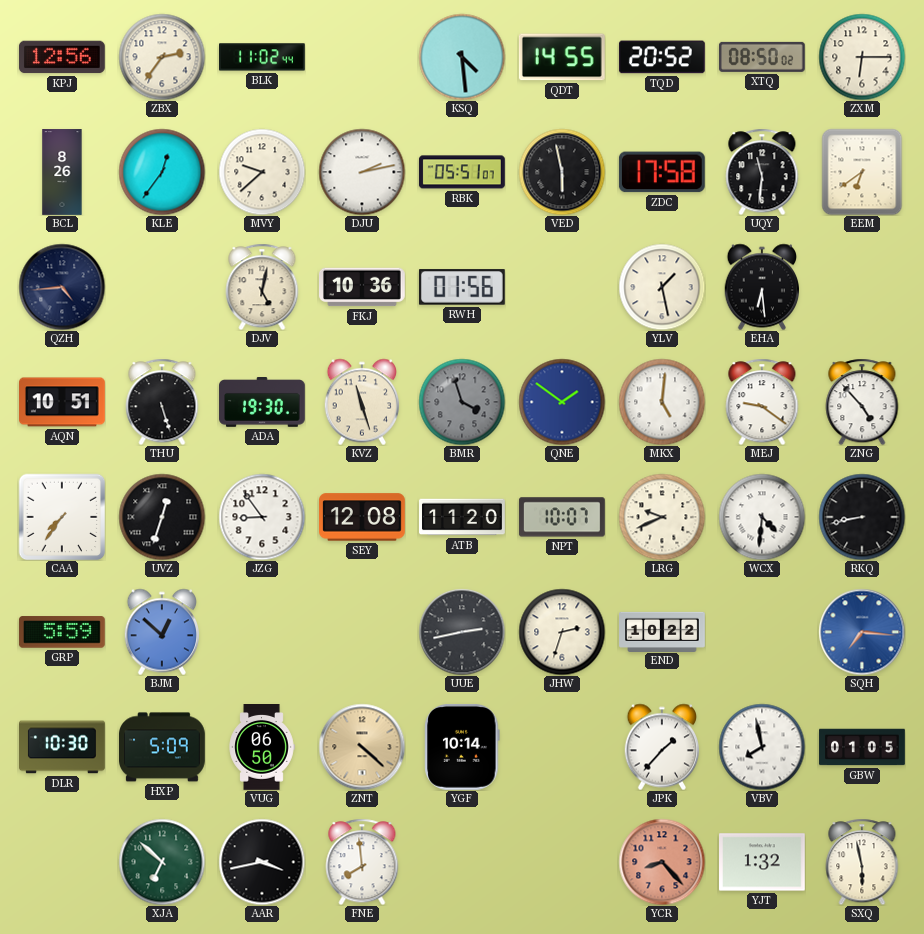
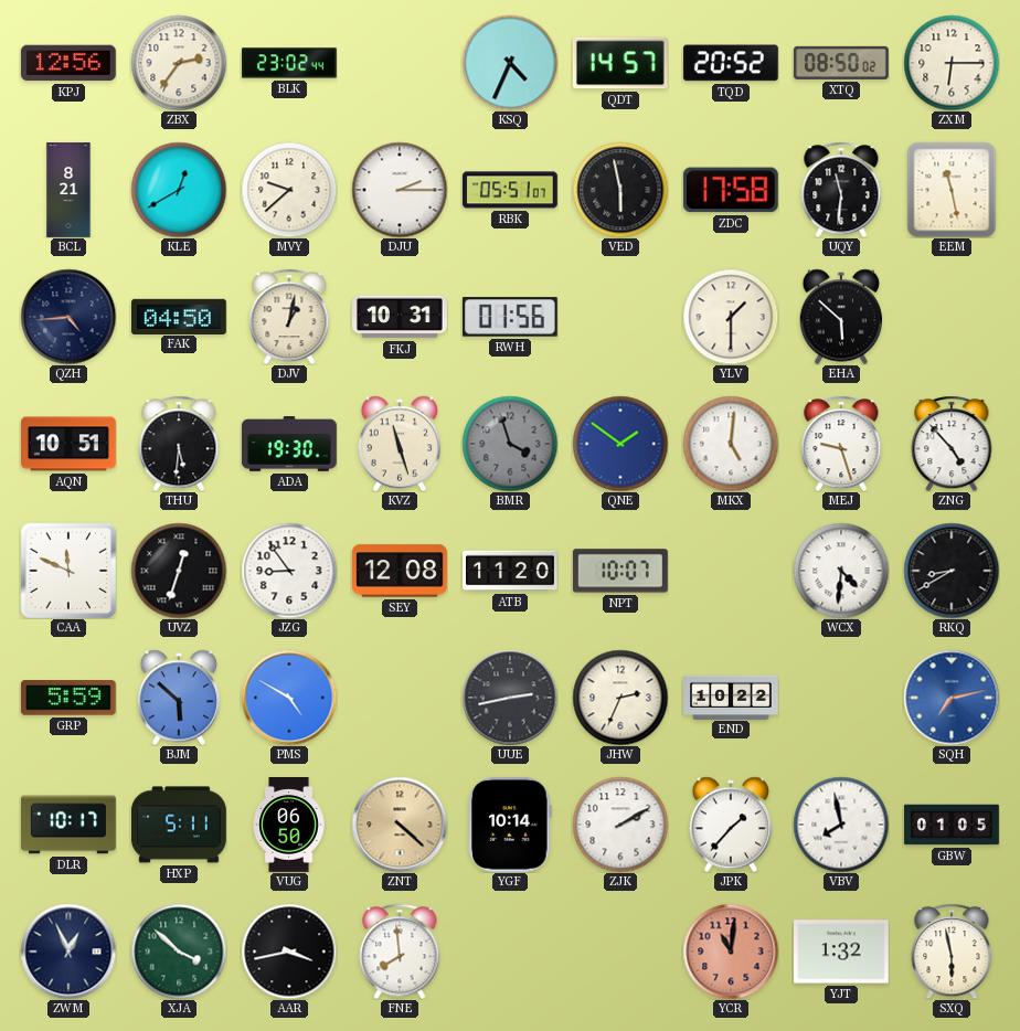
BLK: 11:02 -> 23:02
KSQ: 4:29 -> 4:34
QDT: 14:55 -> 14:57
BCL: 8:26 -> 8:21
KLE: 12:36 -> 12:40
DJU: 2:13 -> 2:15
EEM: 6:39 -> 11:28
FAK: none -> 04:50
DJV: 5:02 -> 1:02
FKJ: 10:36 -> 10:31
YLV: 1:28 -> 1:30
EHA: 6:29 -> 5:52
THU: 5:27 -> 5:31
MEJ: 9:21 -> 9:27
CAA: 7:36 -> 11:49
LRG: 9:41 -> none
RKQ: 8:43 -> 8:40
BJM: 12:52 -> 5:52
PMS: none -> 4:50
JHW: 2:33 -> 2:34
SQH: 7:16 -> 7:13
DLR: 10:30 -> 10:17
HXP: 5:09 -> 5:11
ZJK: none -> 2:10
ZWM: none -> 12:56
XJA: 6:52 -> 3:52
YCR: 8:23 -> 11:01
